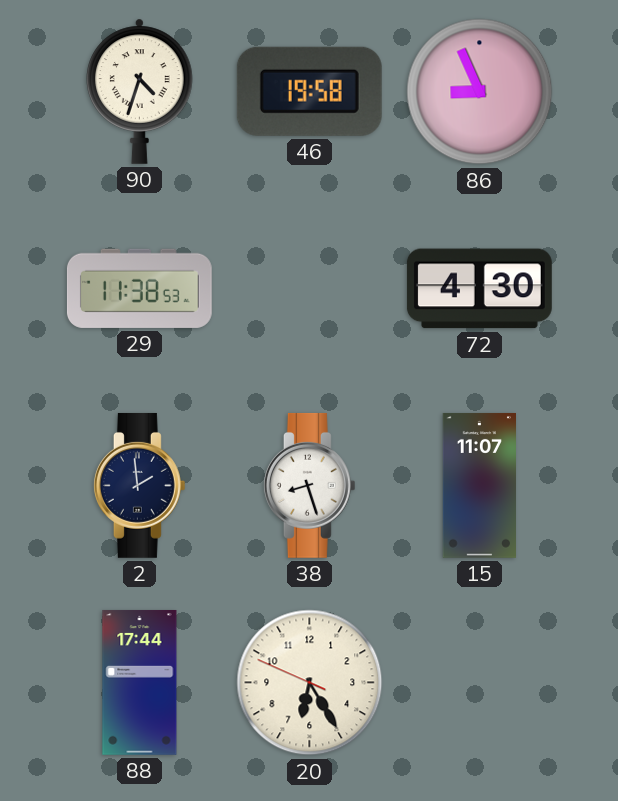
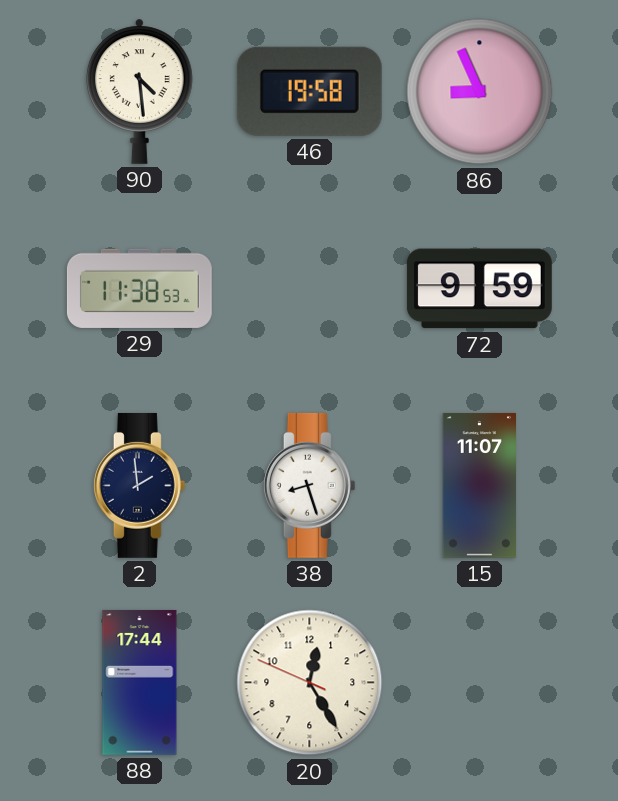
90: 4:33 -> 4:29
72: 4:30 -> 9:59
20: 6:24 -> 12:24
